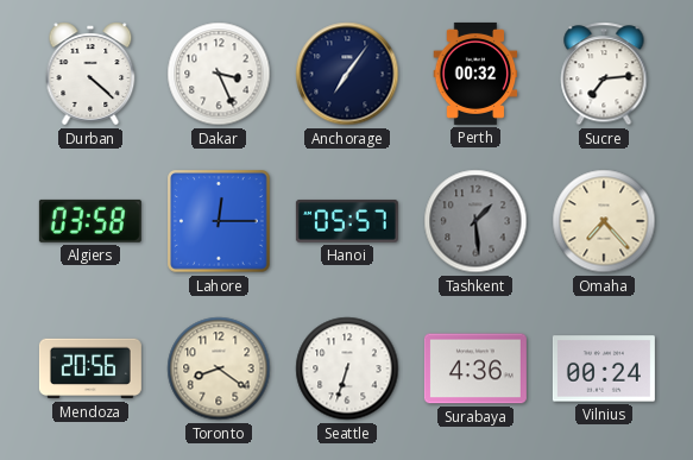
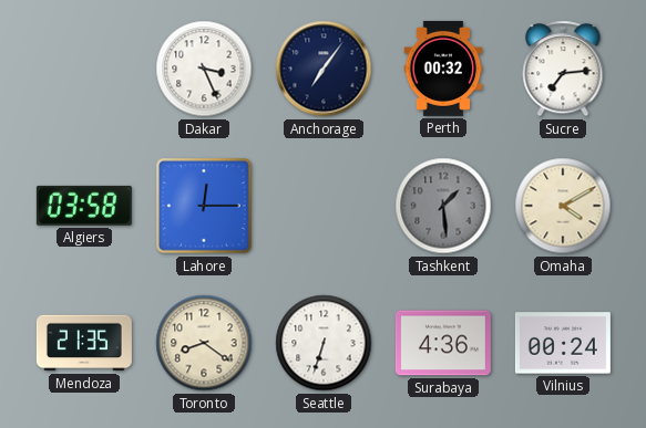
Durban: 4:22 -> none
Hanoi: 05:57 -> none
Omaha: 7:23 -> 4:10
Mendoza: 20:56 -> 21:35
